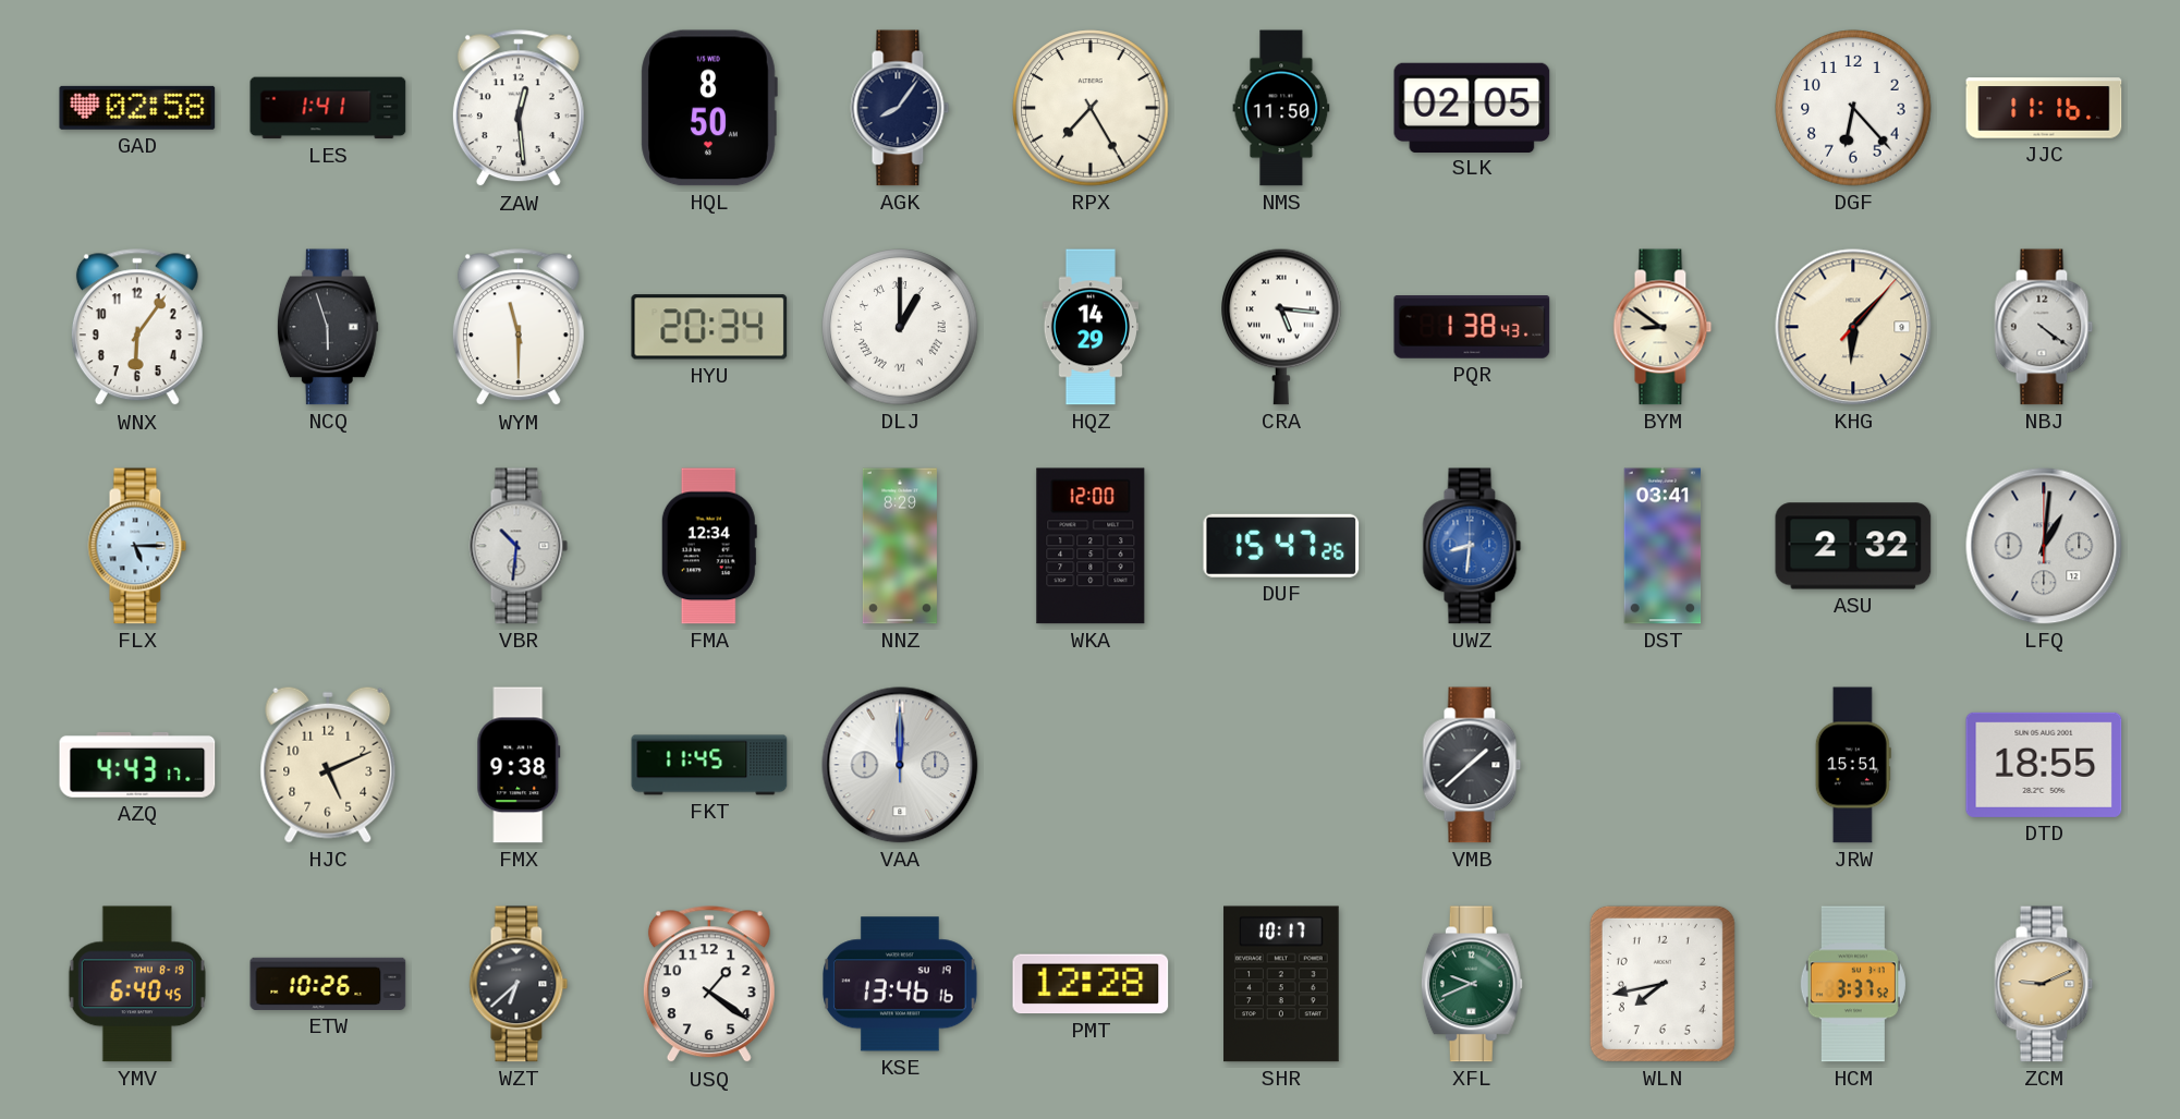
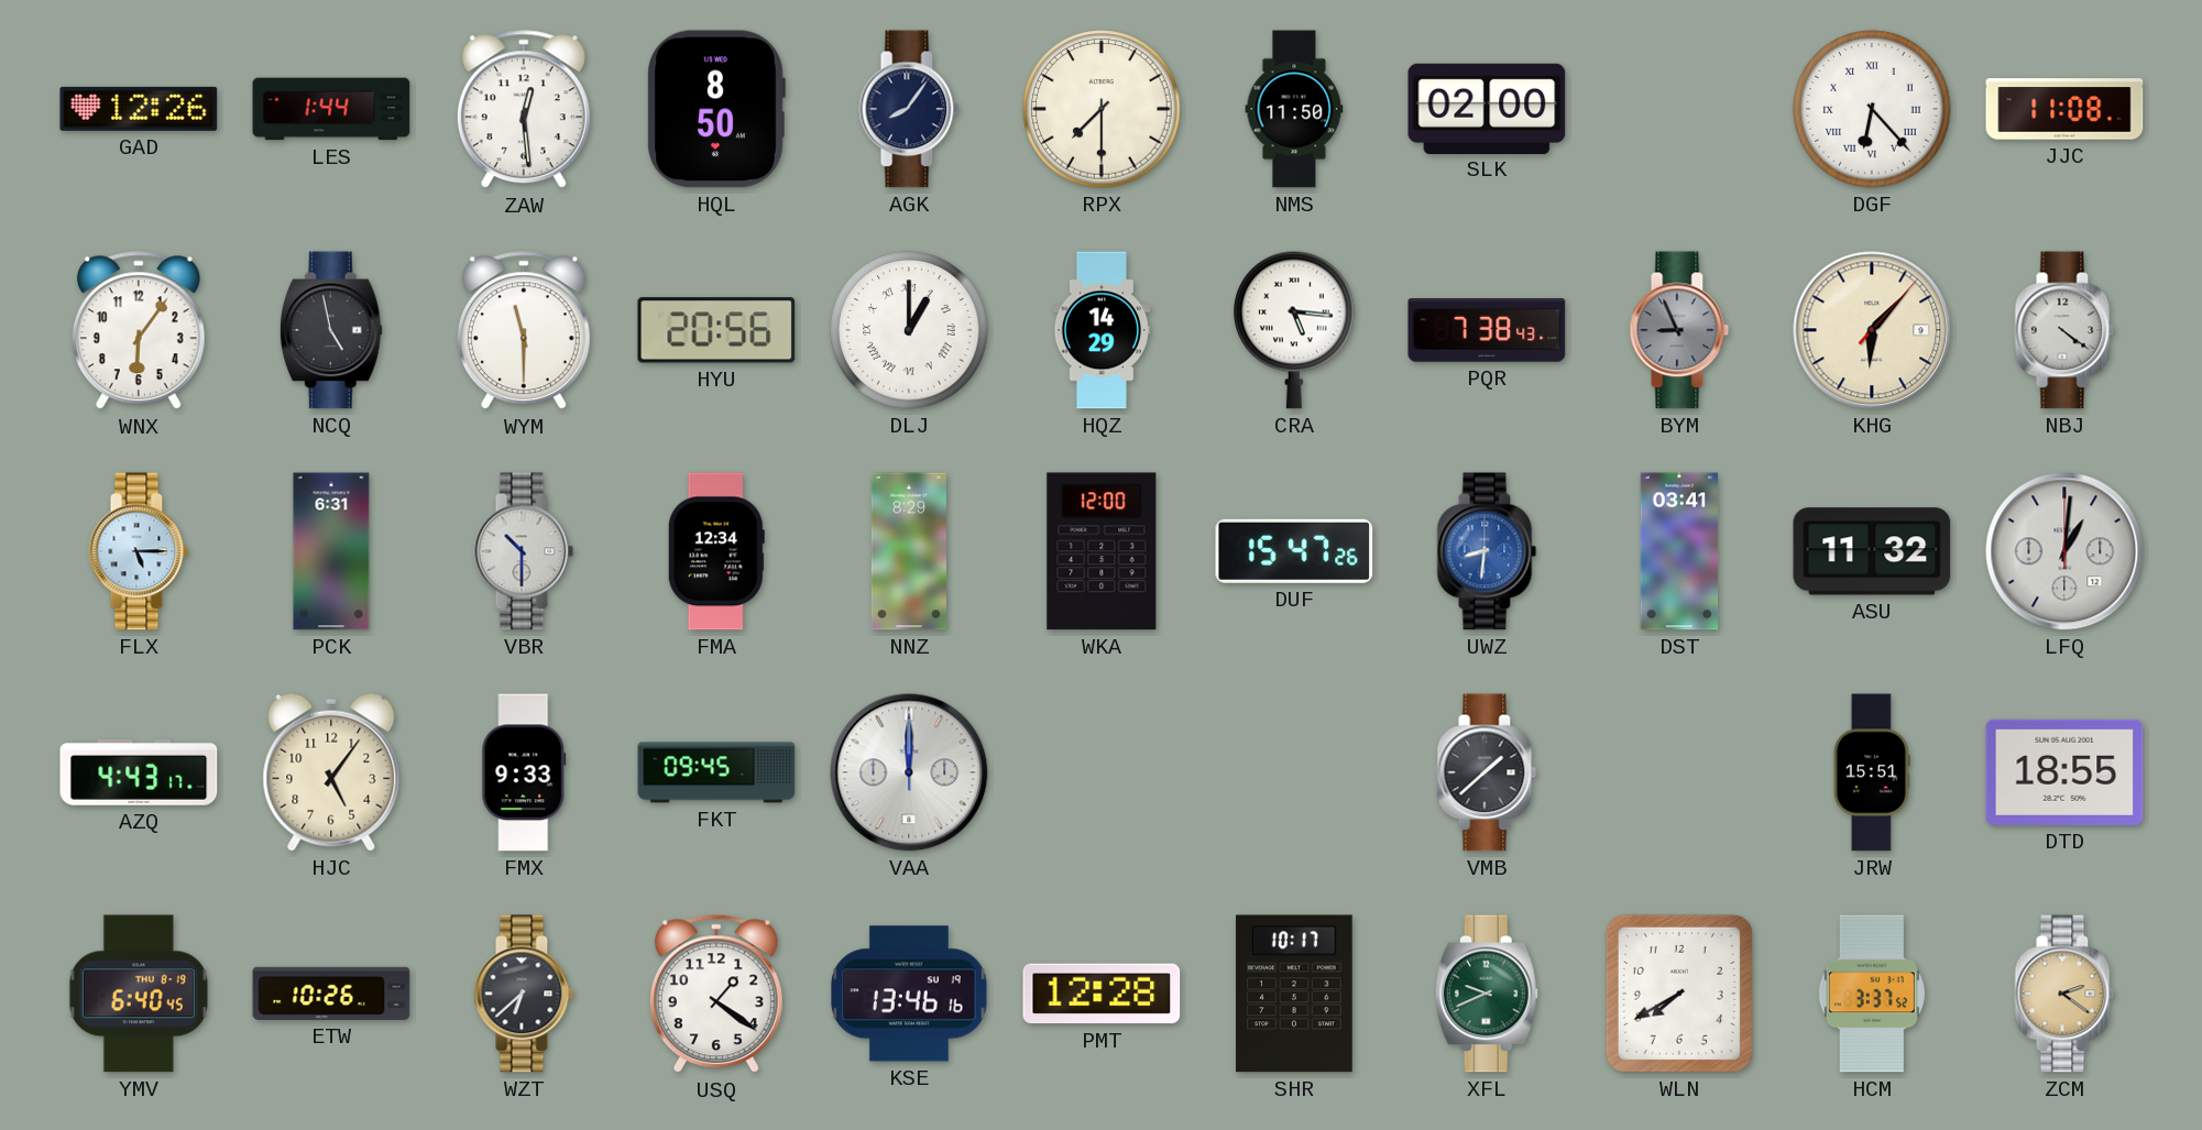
GAD: 02:58 -> 12:26
LES: 1:41 -> 1:44
RPX: 7:25 -> 7:30
SLK: 02:05 -> 02:00
DGF numerals: Arabic -> Roman
JJC: 11:16 -> 11:08
NCQ: 5:57 -> 4:58
HYU: 20:34 -> 20:56
PQR: 1:38 -> 7:38
BYM: 8:51 -> 8:56
BYM dial: cream -> grey
PCK: none -> 6:31
VBR: 10:31 -> 10:30
ASU: 2:32 -> 11:32
HJC: 5:11 -> 5:06
FMX: 9:38 -> 9:33
FKT: 11:45 -> 09:45
WLN: 7:43 -> 7:40
ZCM: 9:11 -> 2:21
